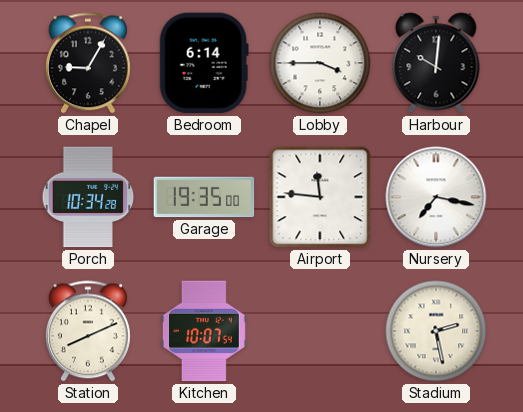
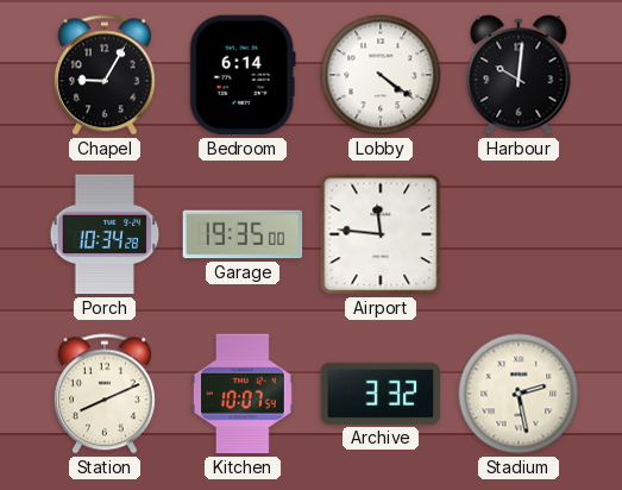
Lobby: 3:45 -> 4:21
Nursery: 7:17 -> none
Archive: none -> 3:32
